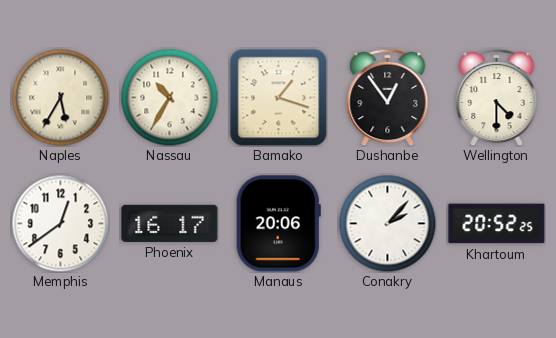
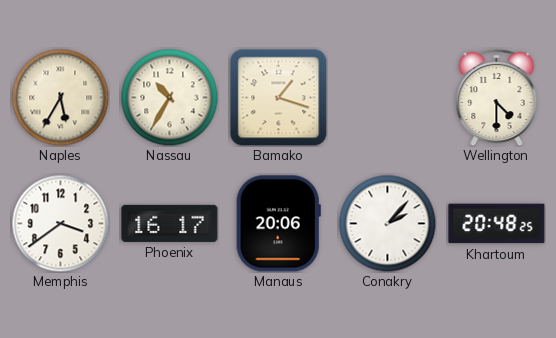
Dushanbe: 12:54 -> none
Memphis: 12:39 -> 3:39
Khartoum: 20:52 -> 20:48
